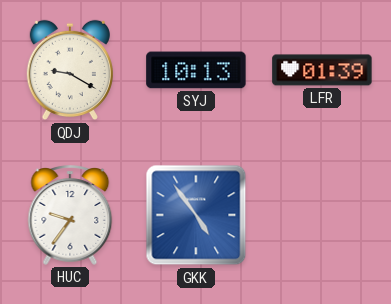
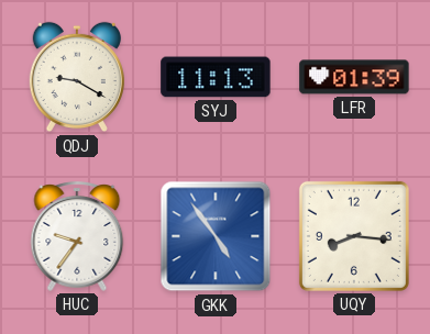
SYJ: 10:13 -> 11:13
UQY: none -> 8:16
